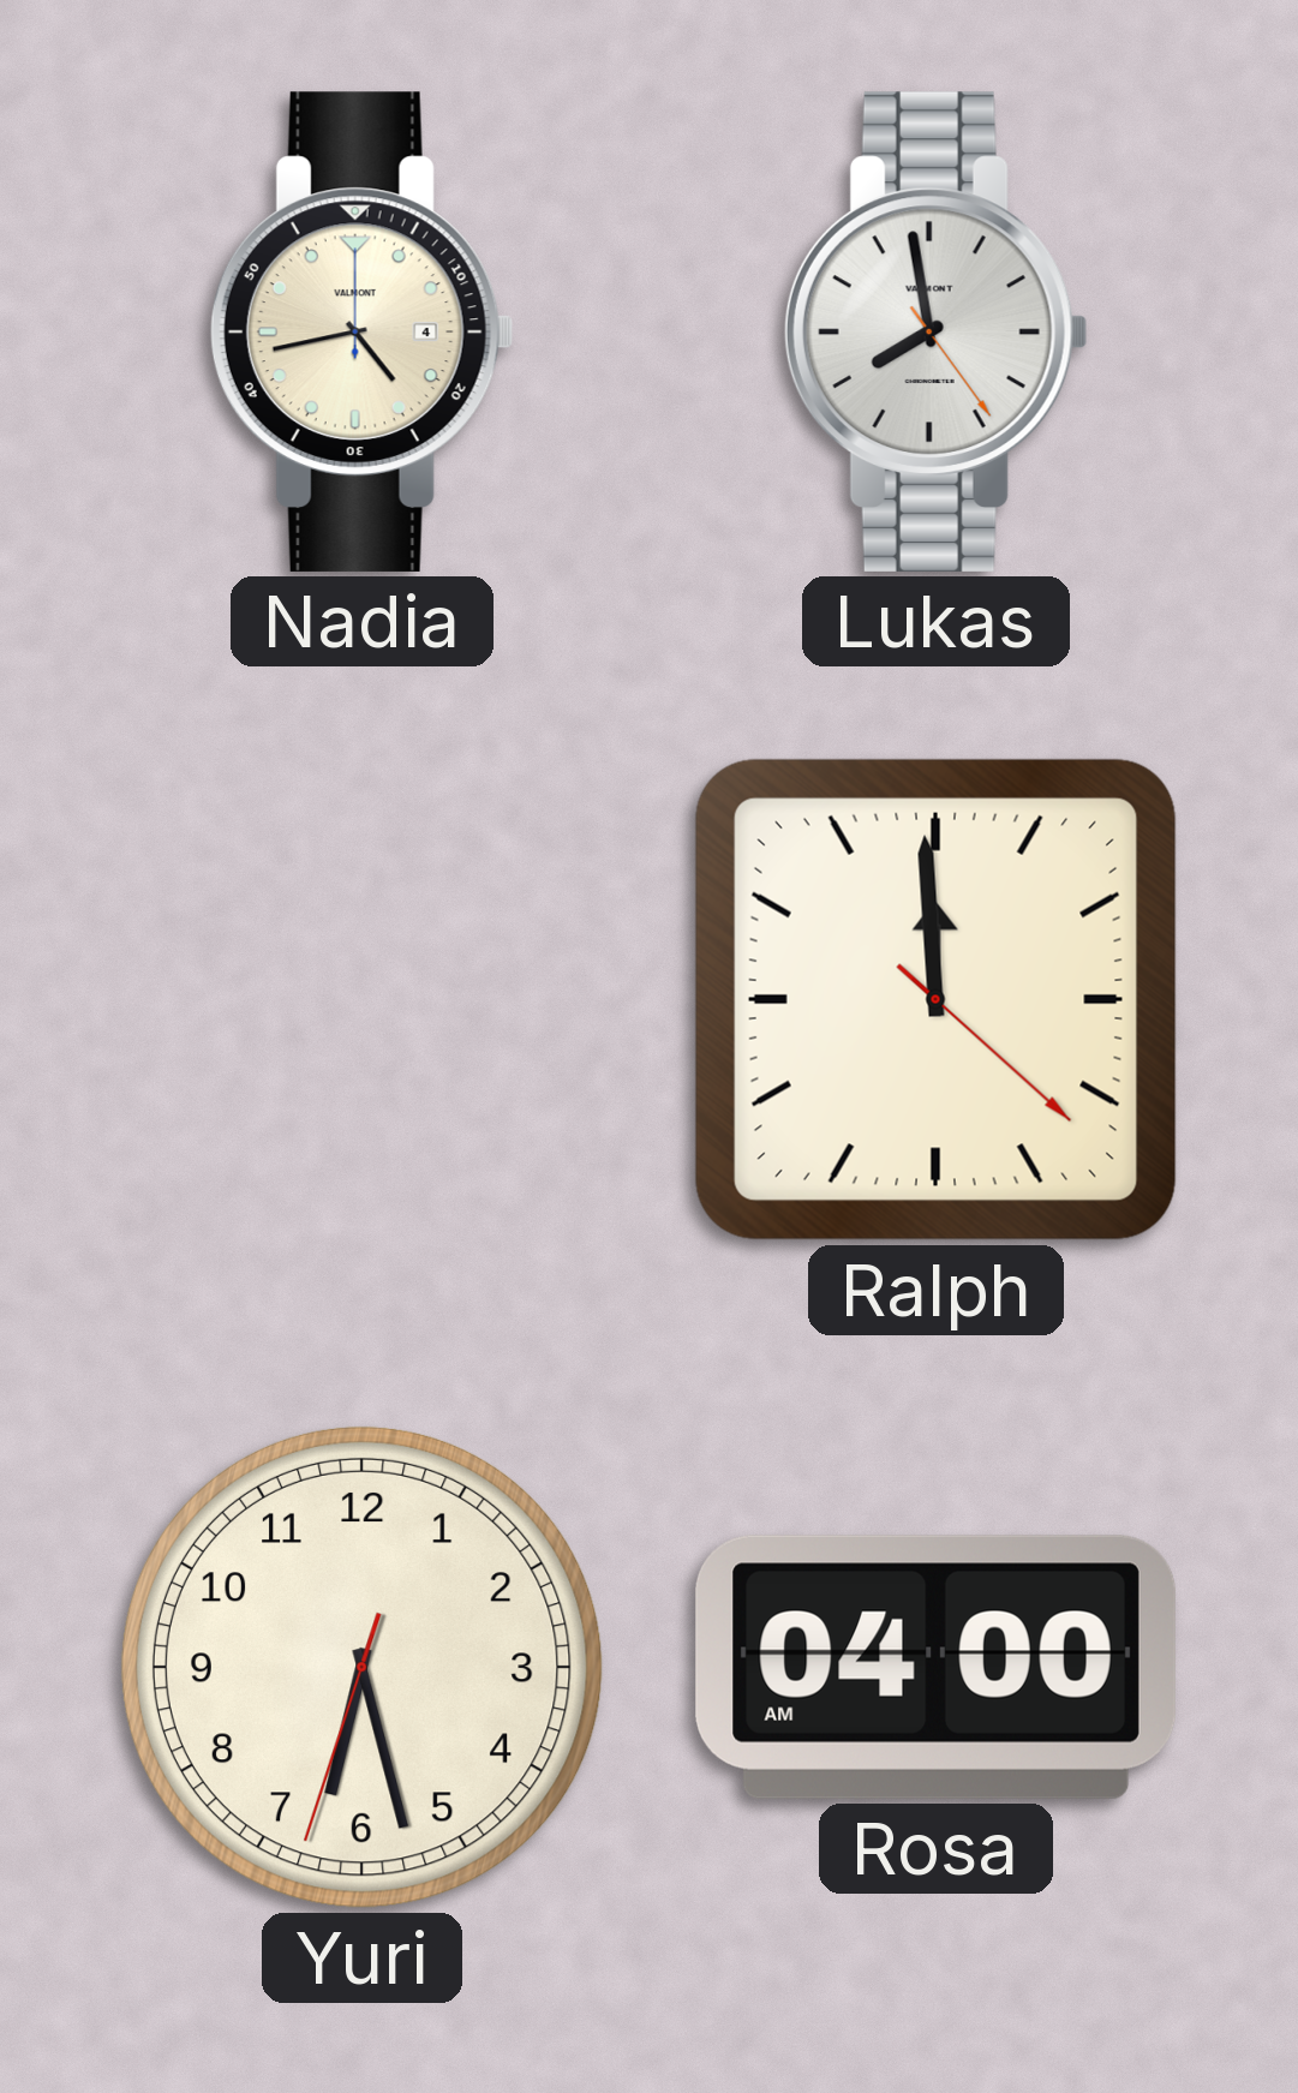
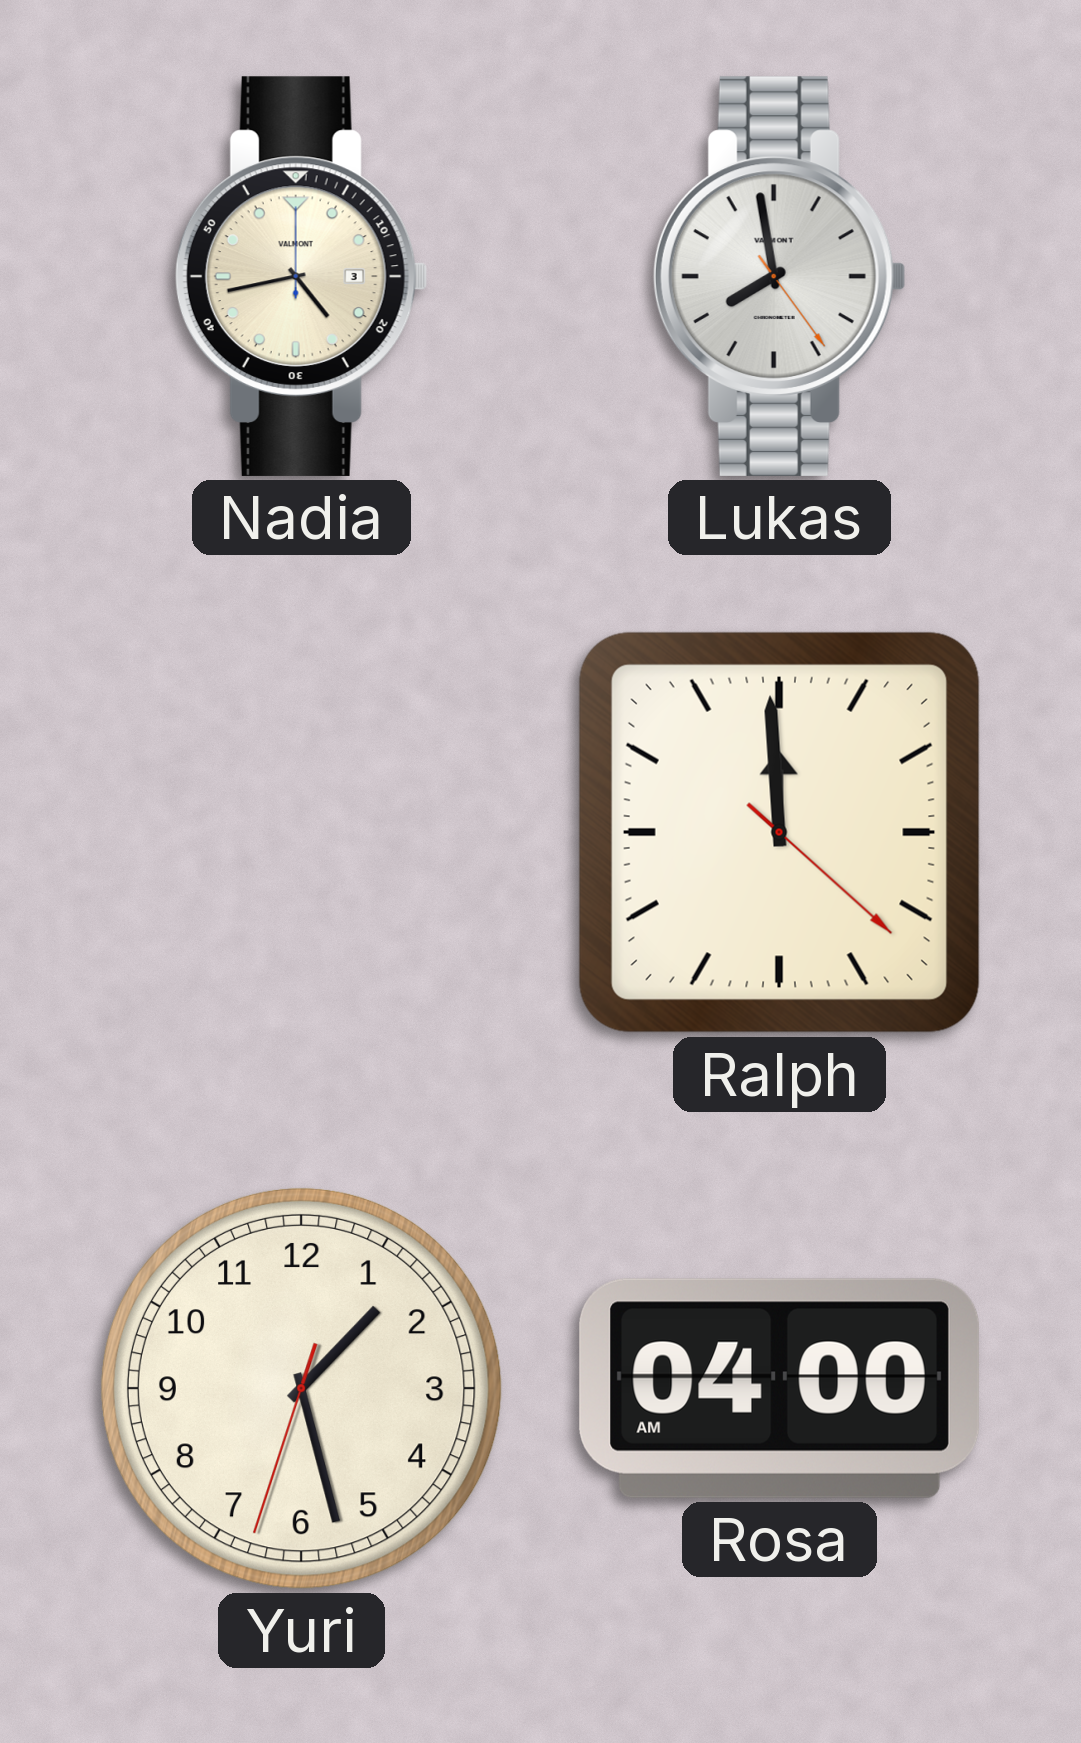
Nadia date: 4 -> 3
Yuri: 6:27 -> 1:27
